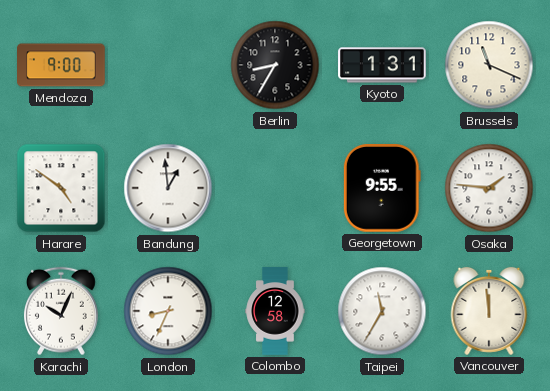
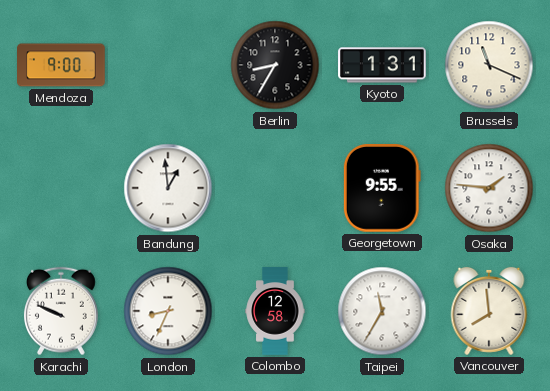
Harare: 4:51 -> none
Karachi: 10:04 -> 9:49
Vancouver: 11:59 -> 7:59
